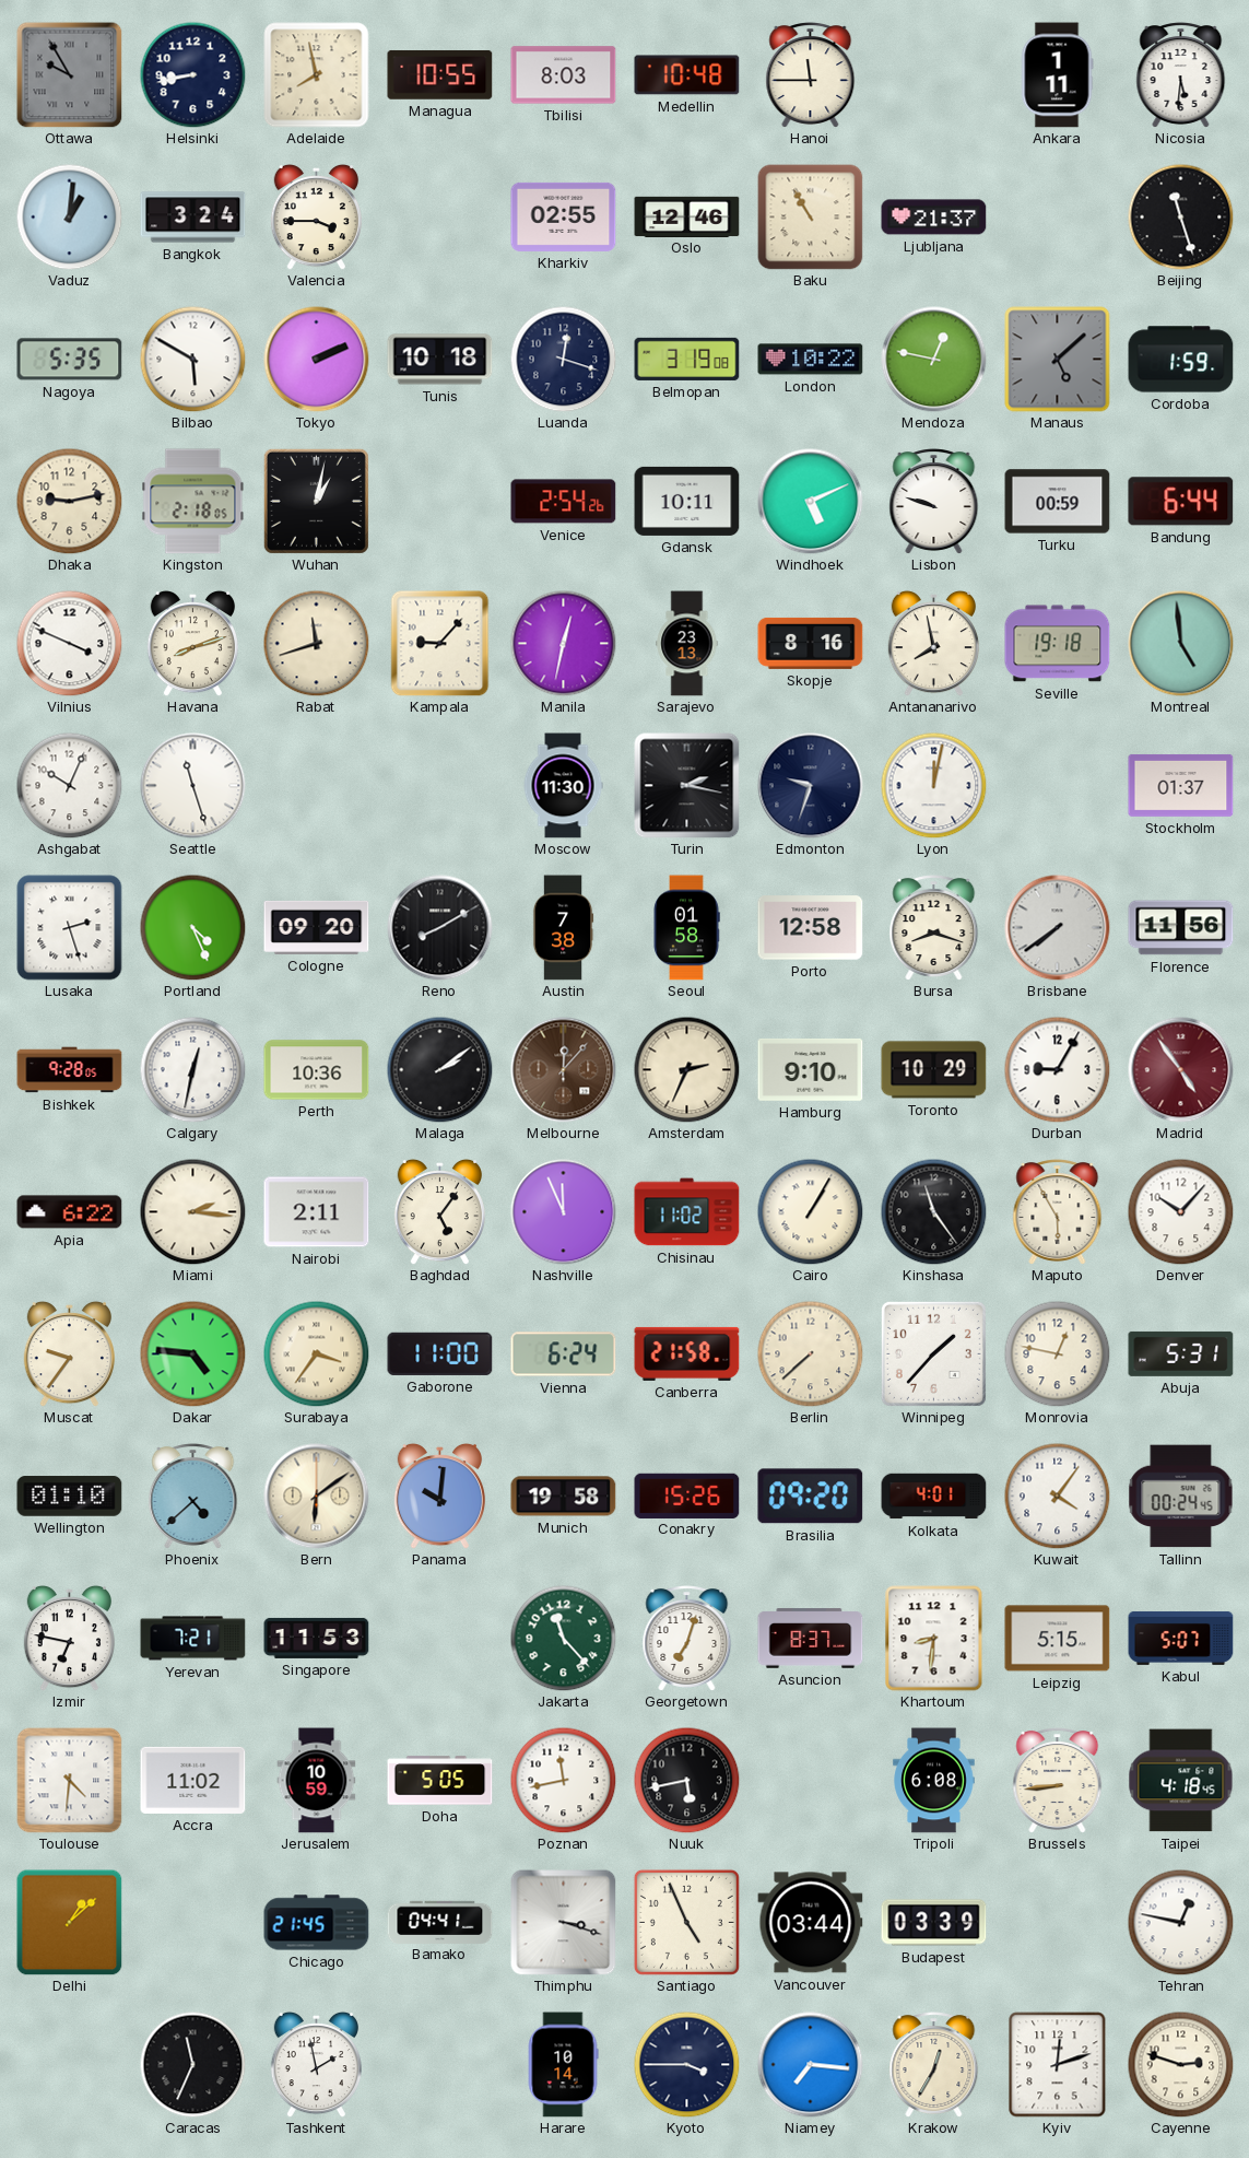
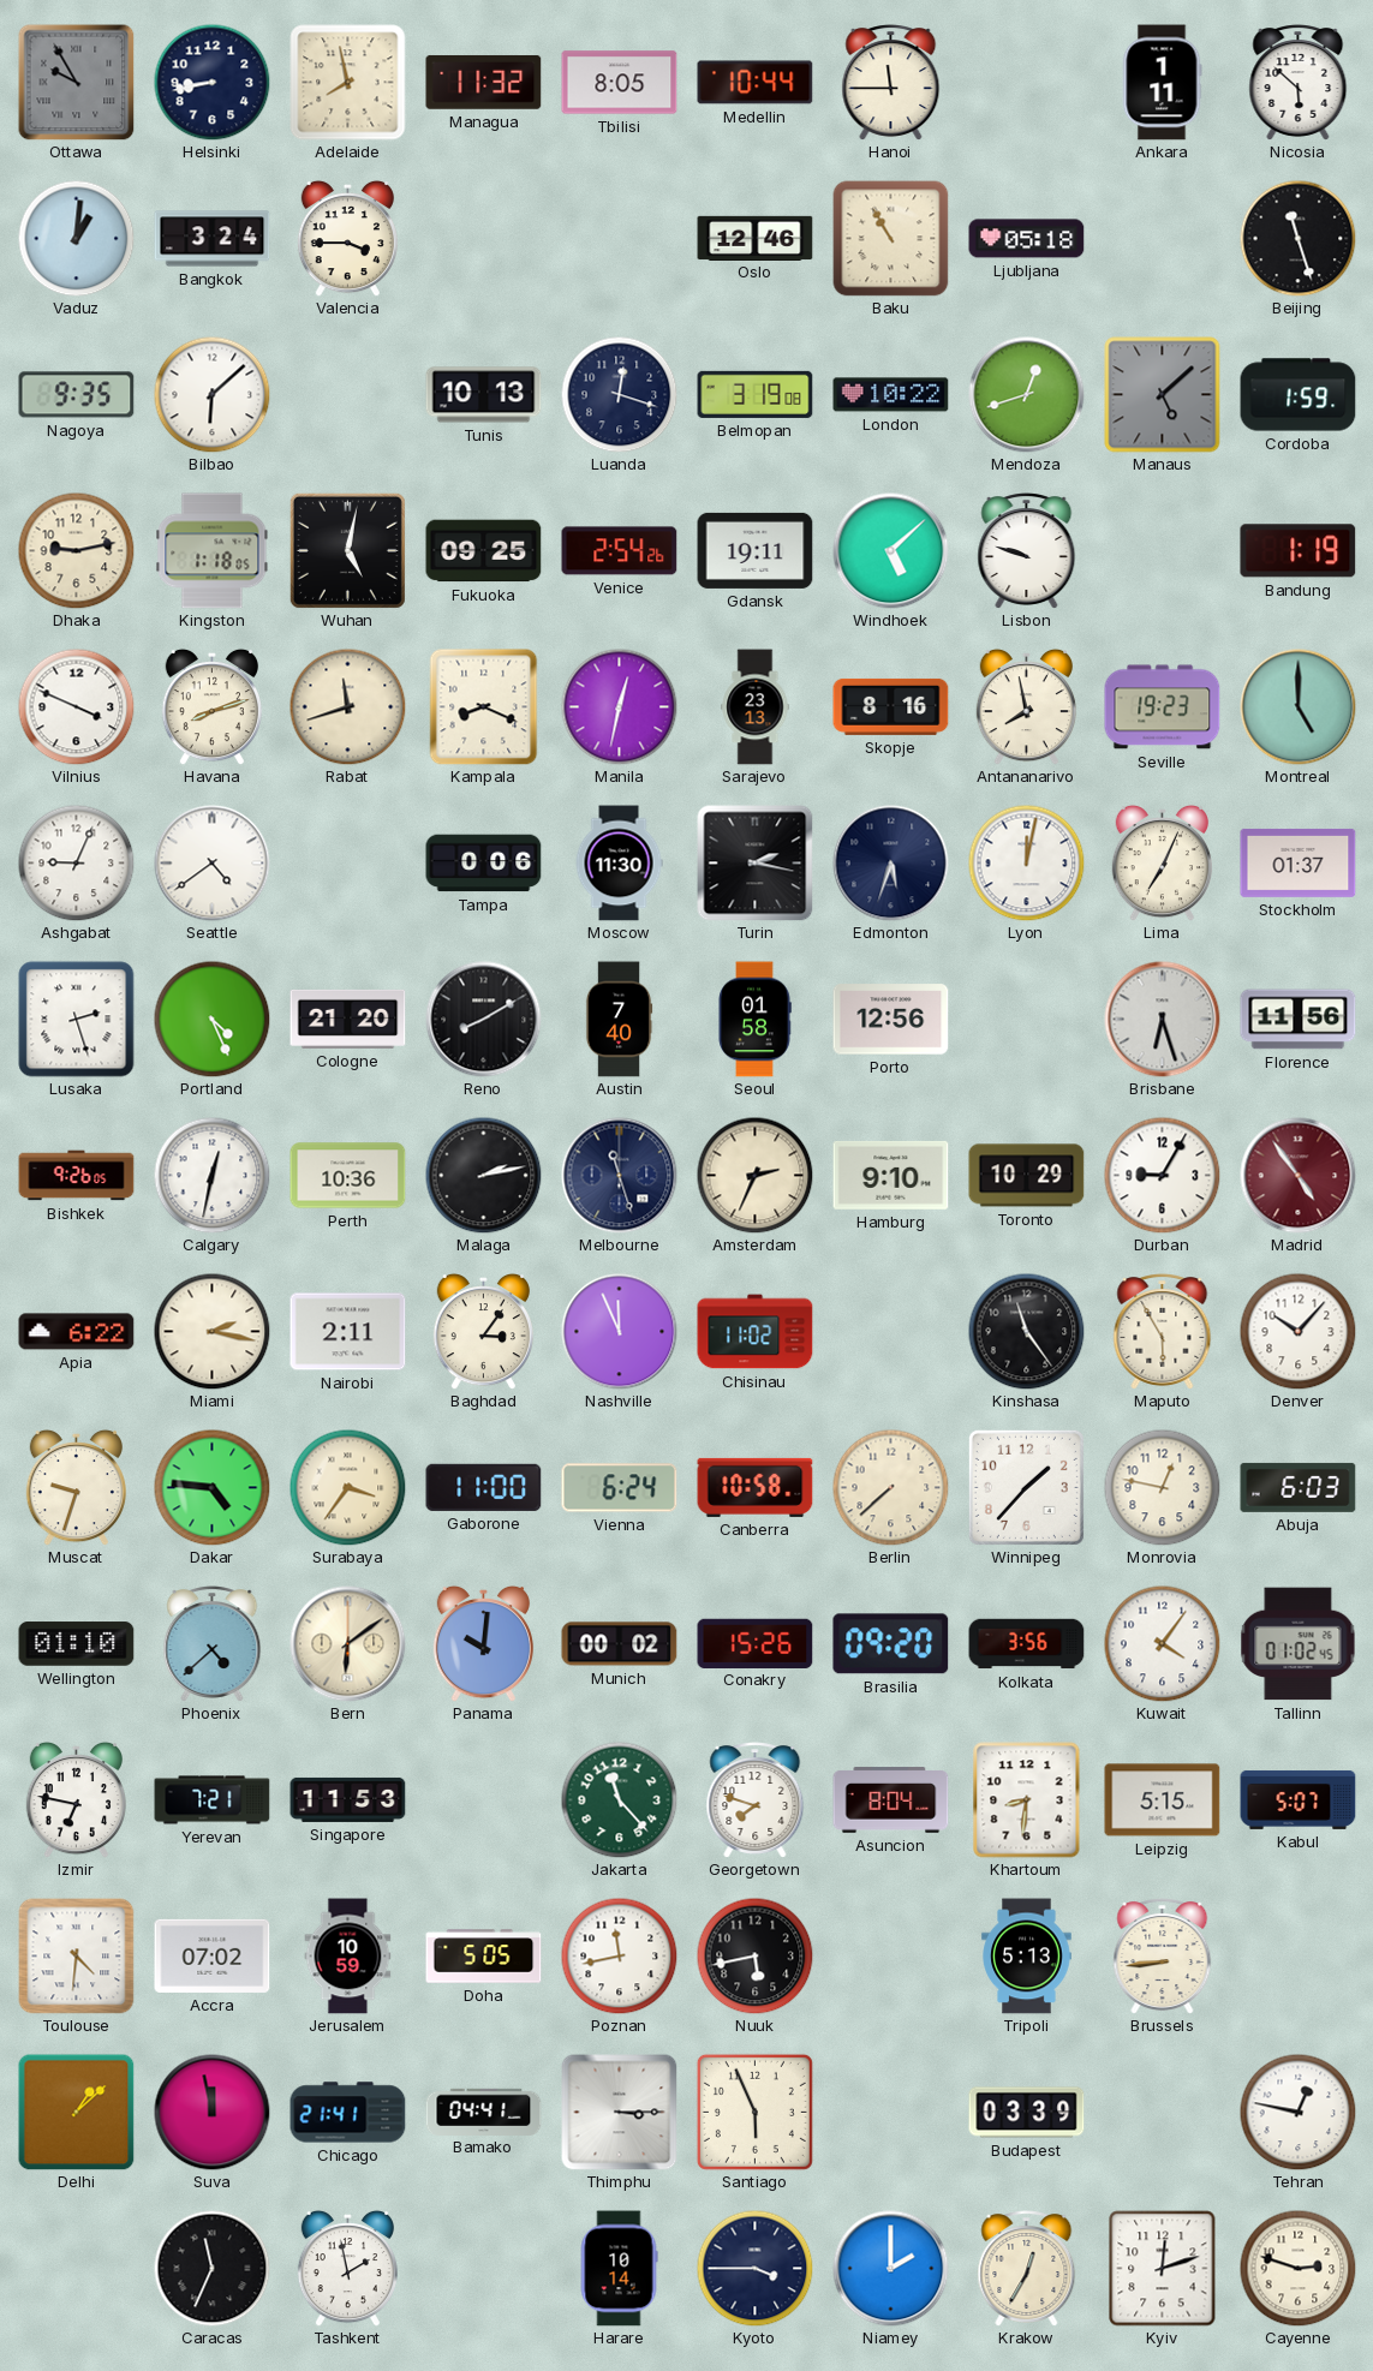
Managua: 10:55 -> 11:32
Tbilisi: 8:03 -> 8:05
Medellin: 10:48 -> 10:44
Nicosia: 5:31 -> 5:52
Kharkiv: 02:55 -> none
Ljubljana: 21:37 -> 05:18
Nagoya: 5:35 -> 9:35
Bilbao: 5:50 -> 6:08
Tokyo: 2:11 -> none
Tunis: 10:18 -> 10:13
Mendoza: 12:47 -> 12:42
Kingston: 2:18 -> 1:18
Wuhan: 1:02 -> 5:02
Fukuoka: none -> 09:25
Gdansk: 10:11 -> 19:11
Windhoek: 5:11 -> 5:08
Turku: 00:59 -> none
Bandung: 6:44 -> 1:19
Kampala: 9:07 -> 8:19
Seville: 19:18 -> 19:23
Montreal: 4:59 -> 5:00
Ashgabat: 10:04 -> 9:04
Seattle: 11:27 -> 4:39
Tampa: none -> 0:06
Edmonton: 9:33 -> 5:33
Lima: none -> 7:04
Cologne: 09:20 -> 21:20
Austin: 7:38 -> 7:40
Porto: 12:58 -> 12:56
Bursa: 8:18 -> none
Brisbane: 7:39 -> 6:27
Bishkek: 9:28 -> 9:26
Malaga: 2:09 -> 2:13
Melbourne: 12:07 -> 11:27
Melbourne dial: brown -> navy
Miami: 2:16 -> 2:17
Baghdad: 5:06 -> 3:06
Cairo: 1:05 -> none
Muscat: 9:36 -> 9:33
Canberra: 21:58 -> 10:58
Abuja: 5:31 -> 6:03
Munich: 19:58 -> 00:02
Kolkata: 4:01 -> 3:56
Tallinn: 00:24 -> 01:02
Georgetown: 7:03 -> 7:48
Asuncion: 8:37 -> 8:04
Accra: 11:02 -> 07:02
Tripoli: 6:08 -> 5:13
Taipei: 4:18 -> none
Suva: none -> 11:58
Chicago: 21:45 -> 21:41
Thimphu: 3:18 -> 3:15
Santiago: 4:56 -> 5:56
Vancouver: 03:44 -> none
Niamey: 7:16 -> 2:00
